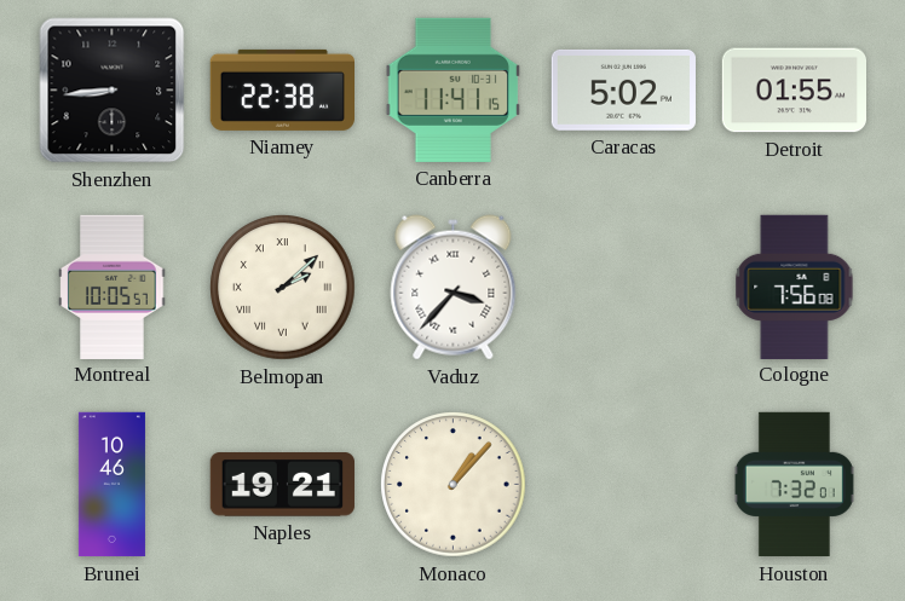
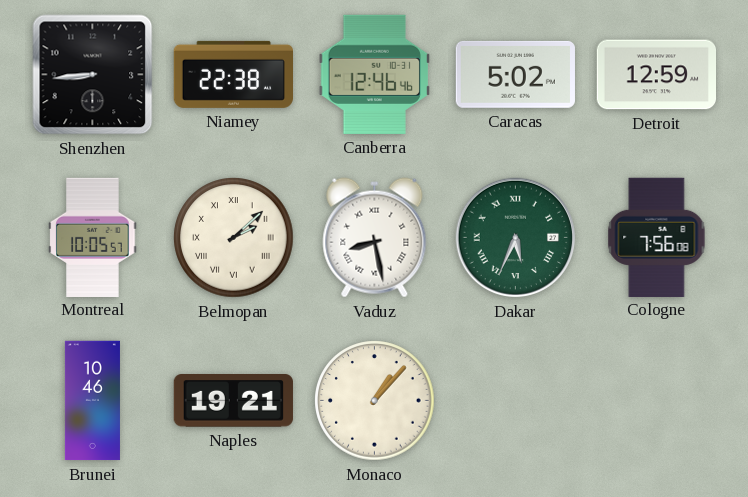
Canberra: 11:41 -> 12:46
Detroit: 01:55 -> 12:59
Vaduz: 3:37 -> 8:28
Dakar: none -> 5:34
Houston: 7:32 -> none
